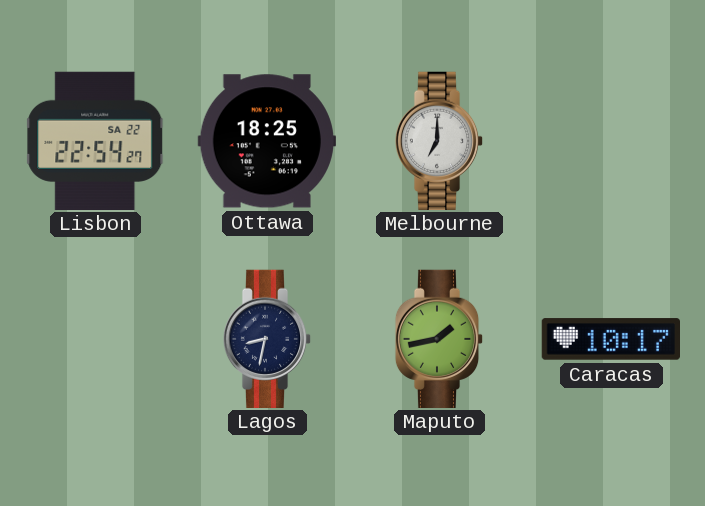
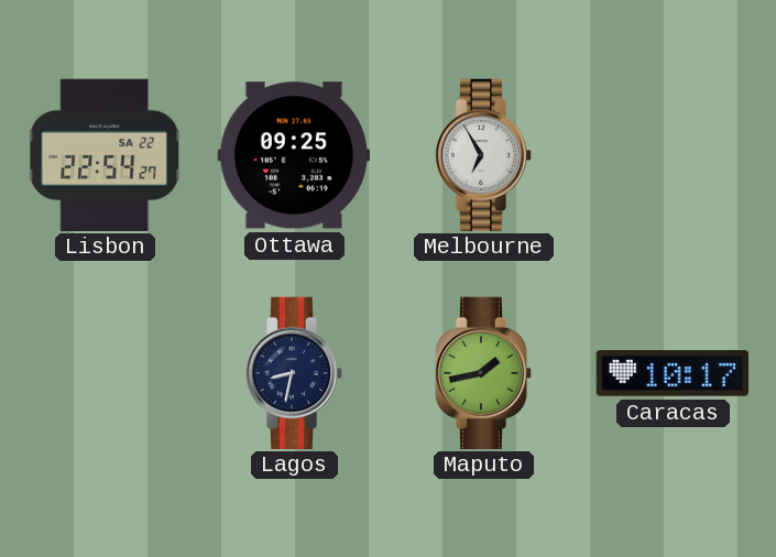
Ottawa: 18:25 -> 09:25
Melbourne: 7:00 -> 6:55
